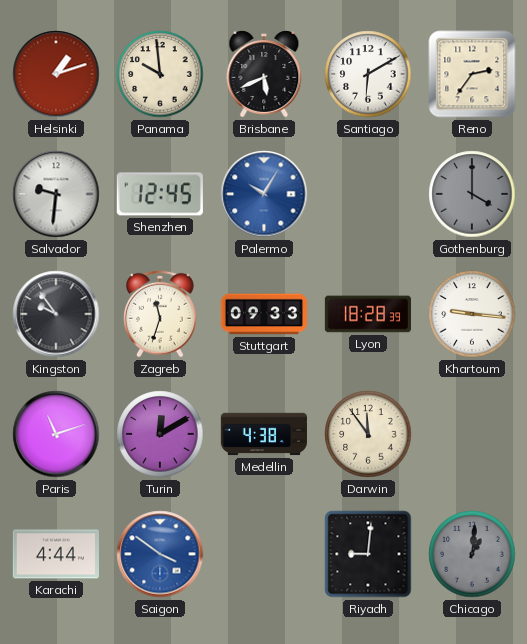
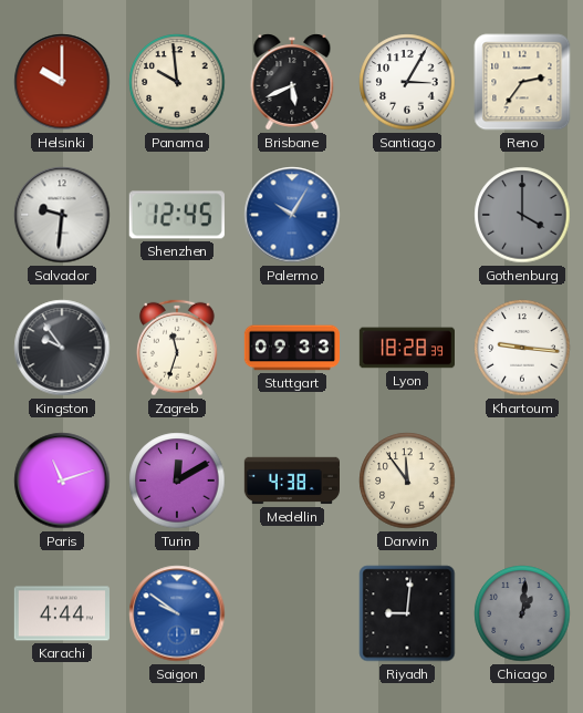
Helsinki: 1:12 -> 10:00
Santiago: 6:10 -> 3:05
Saigon: 3:51 -> 9:51
